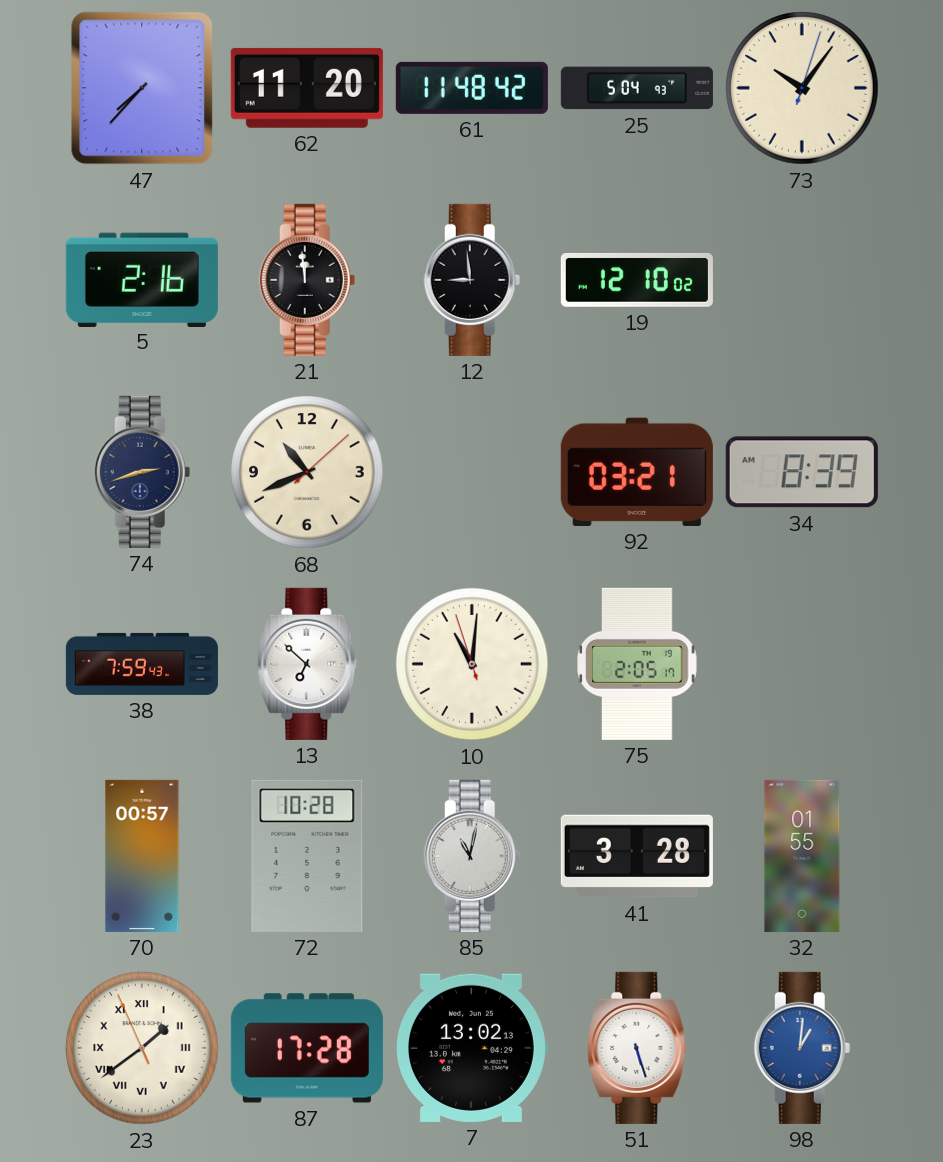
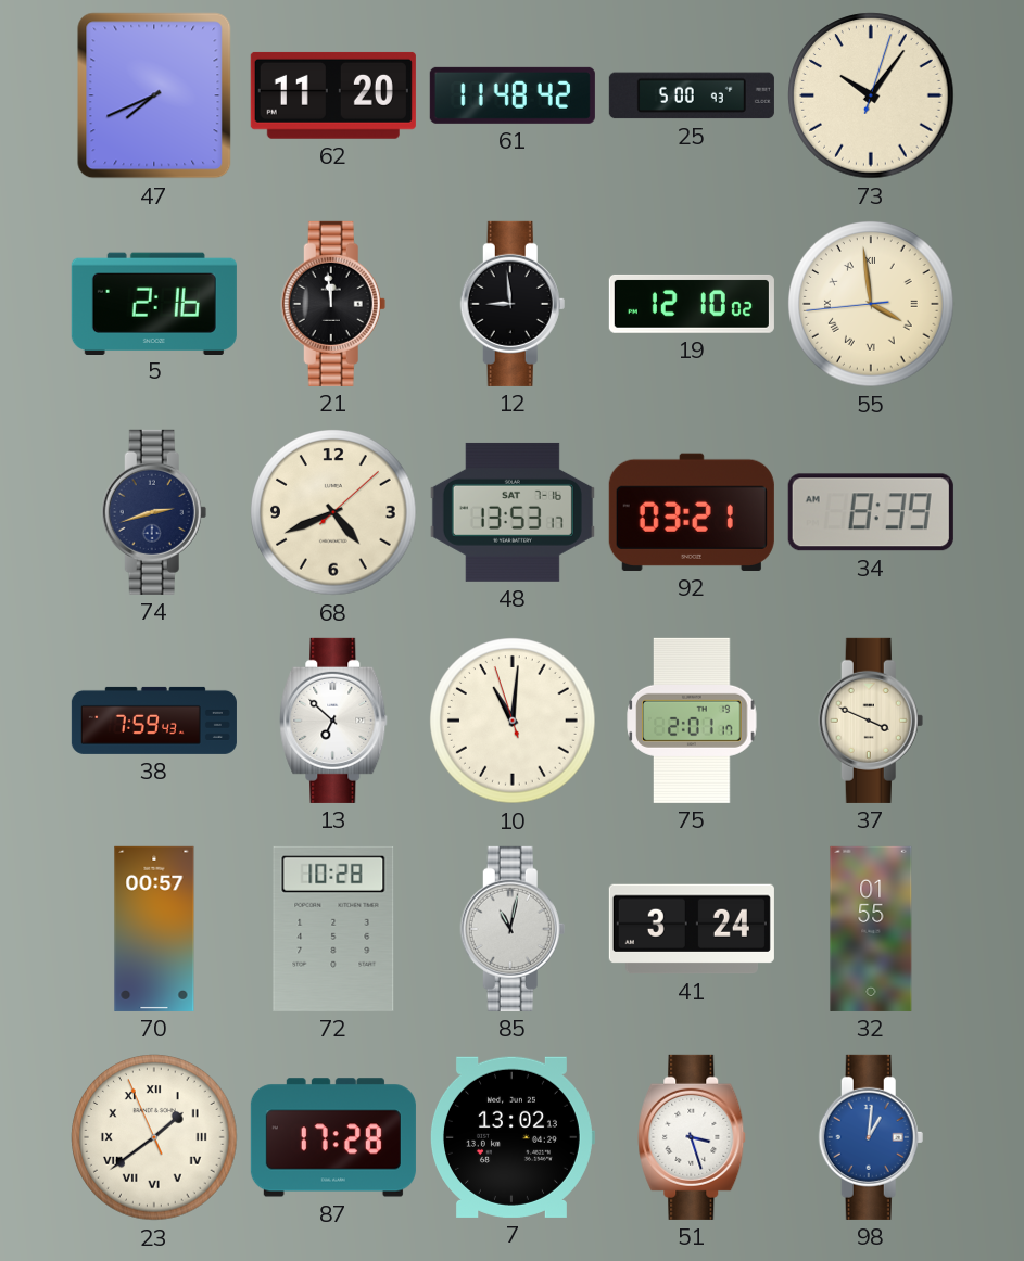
47: 7:37 -> 7:41
25: 5:04 -> 5:00
55: none -> 3:58
68: 10:41 -> 4:41
48: none -> 13:53
75: 2:05 -> 2:01
37: none -> 3:49
41: 3:28 -> 3:24
51: 5:27 -> 3:27
